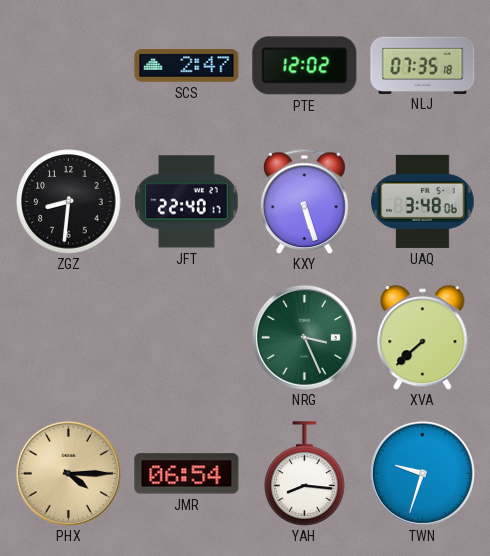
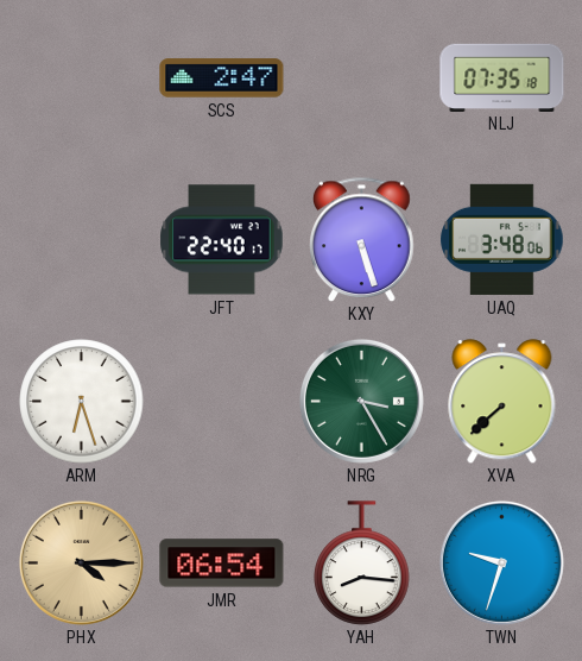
PTE: 12:02 -> none
ZGZ: 8:31 -> none
ARM: none -> 6:27
NRG: 3:26 -> 3:25
